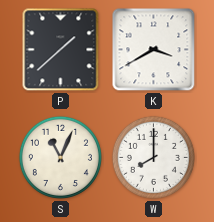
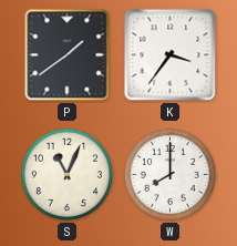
P: 1:38 -> 1:39
K: 3:40 -> 3:36
